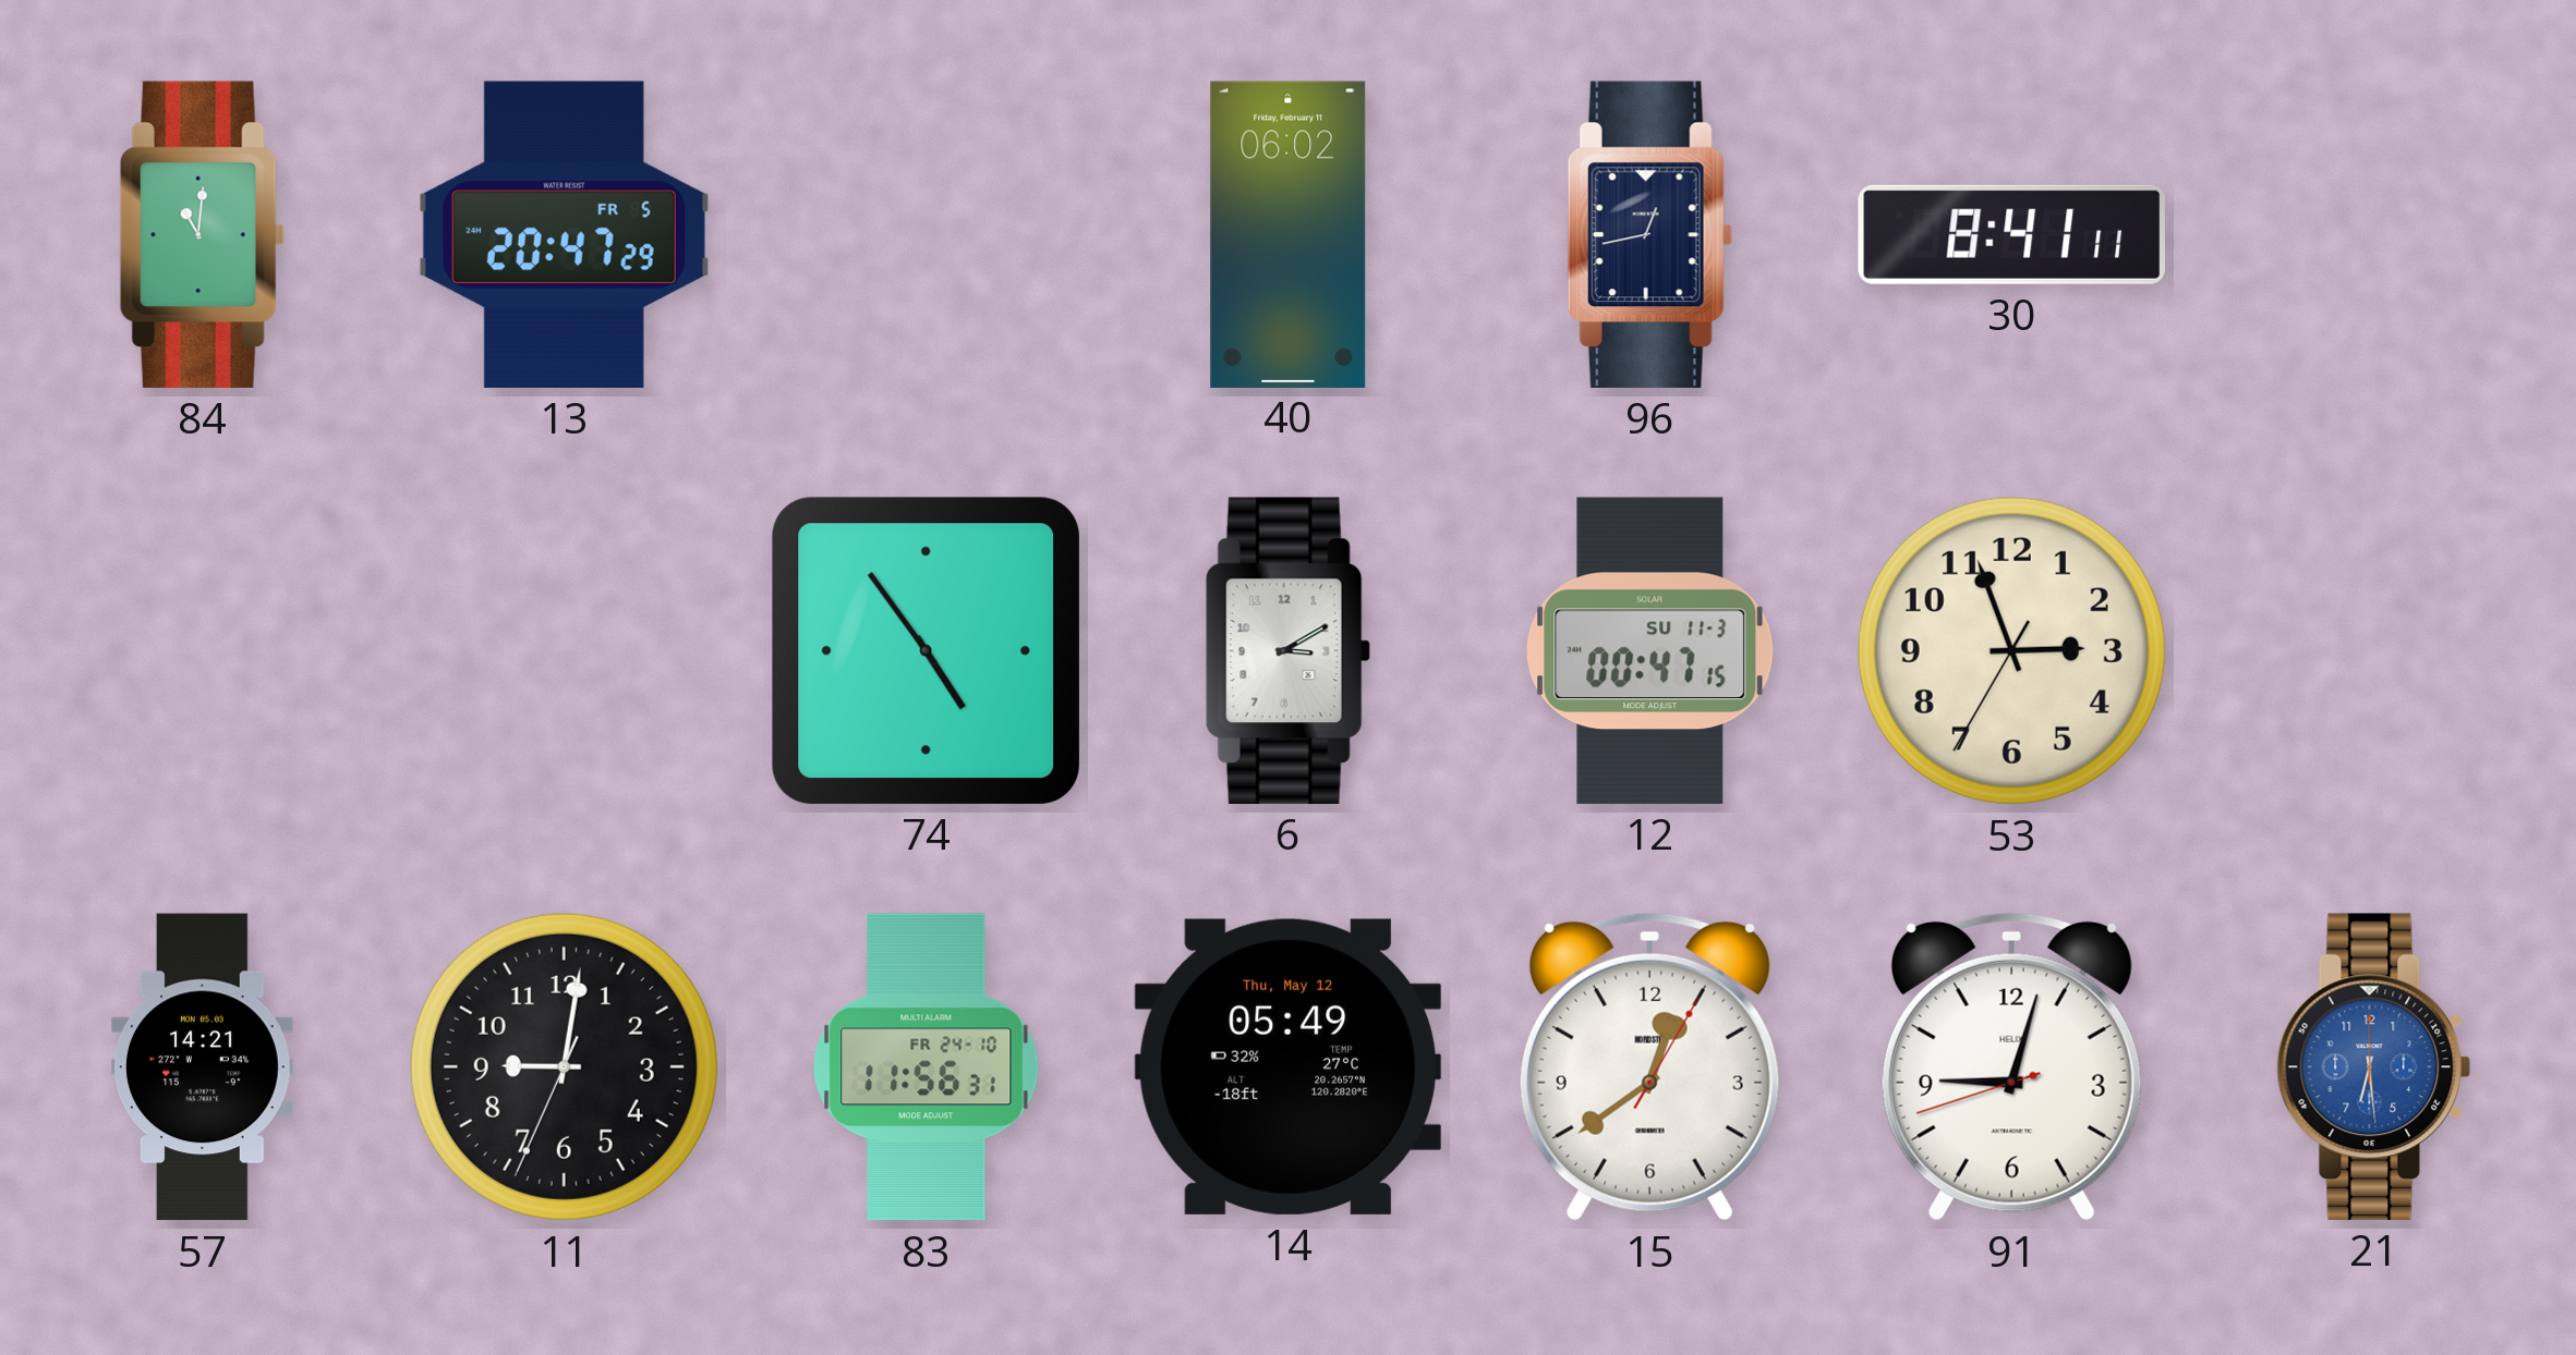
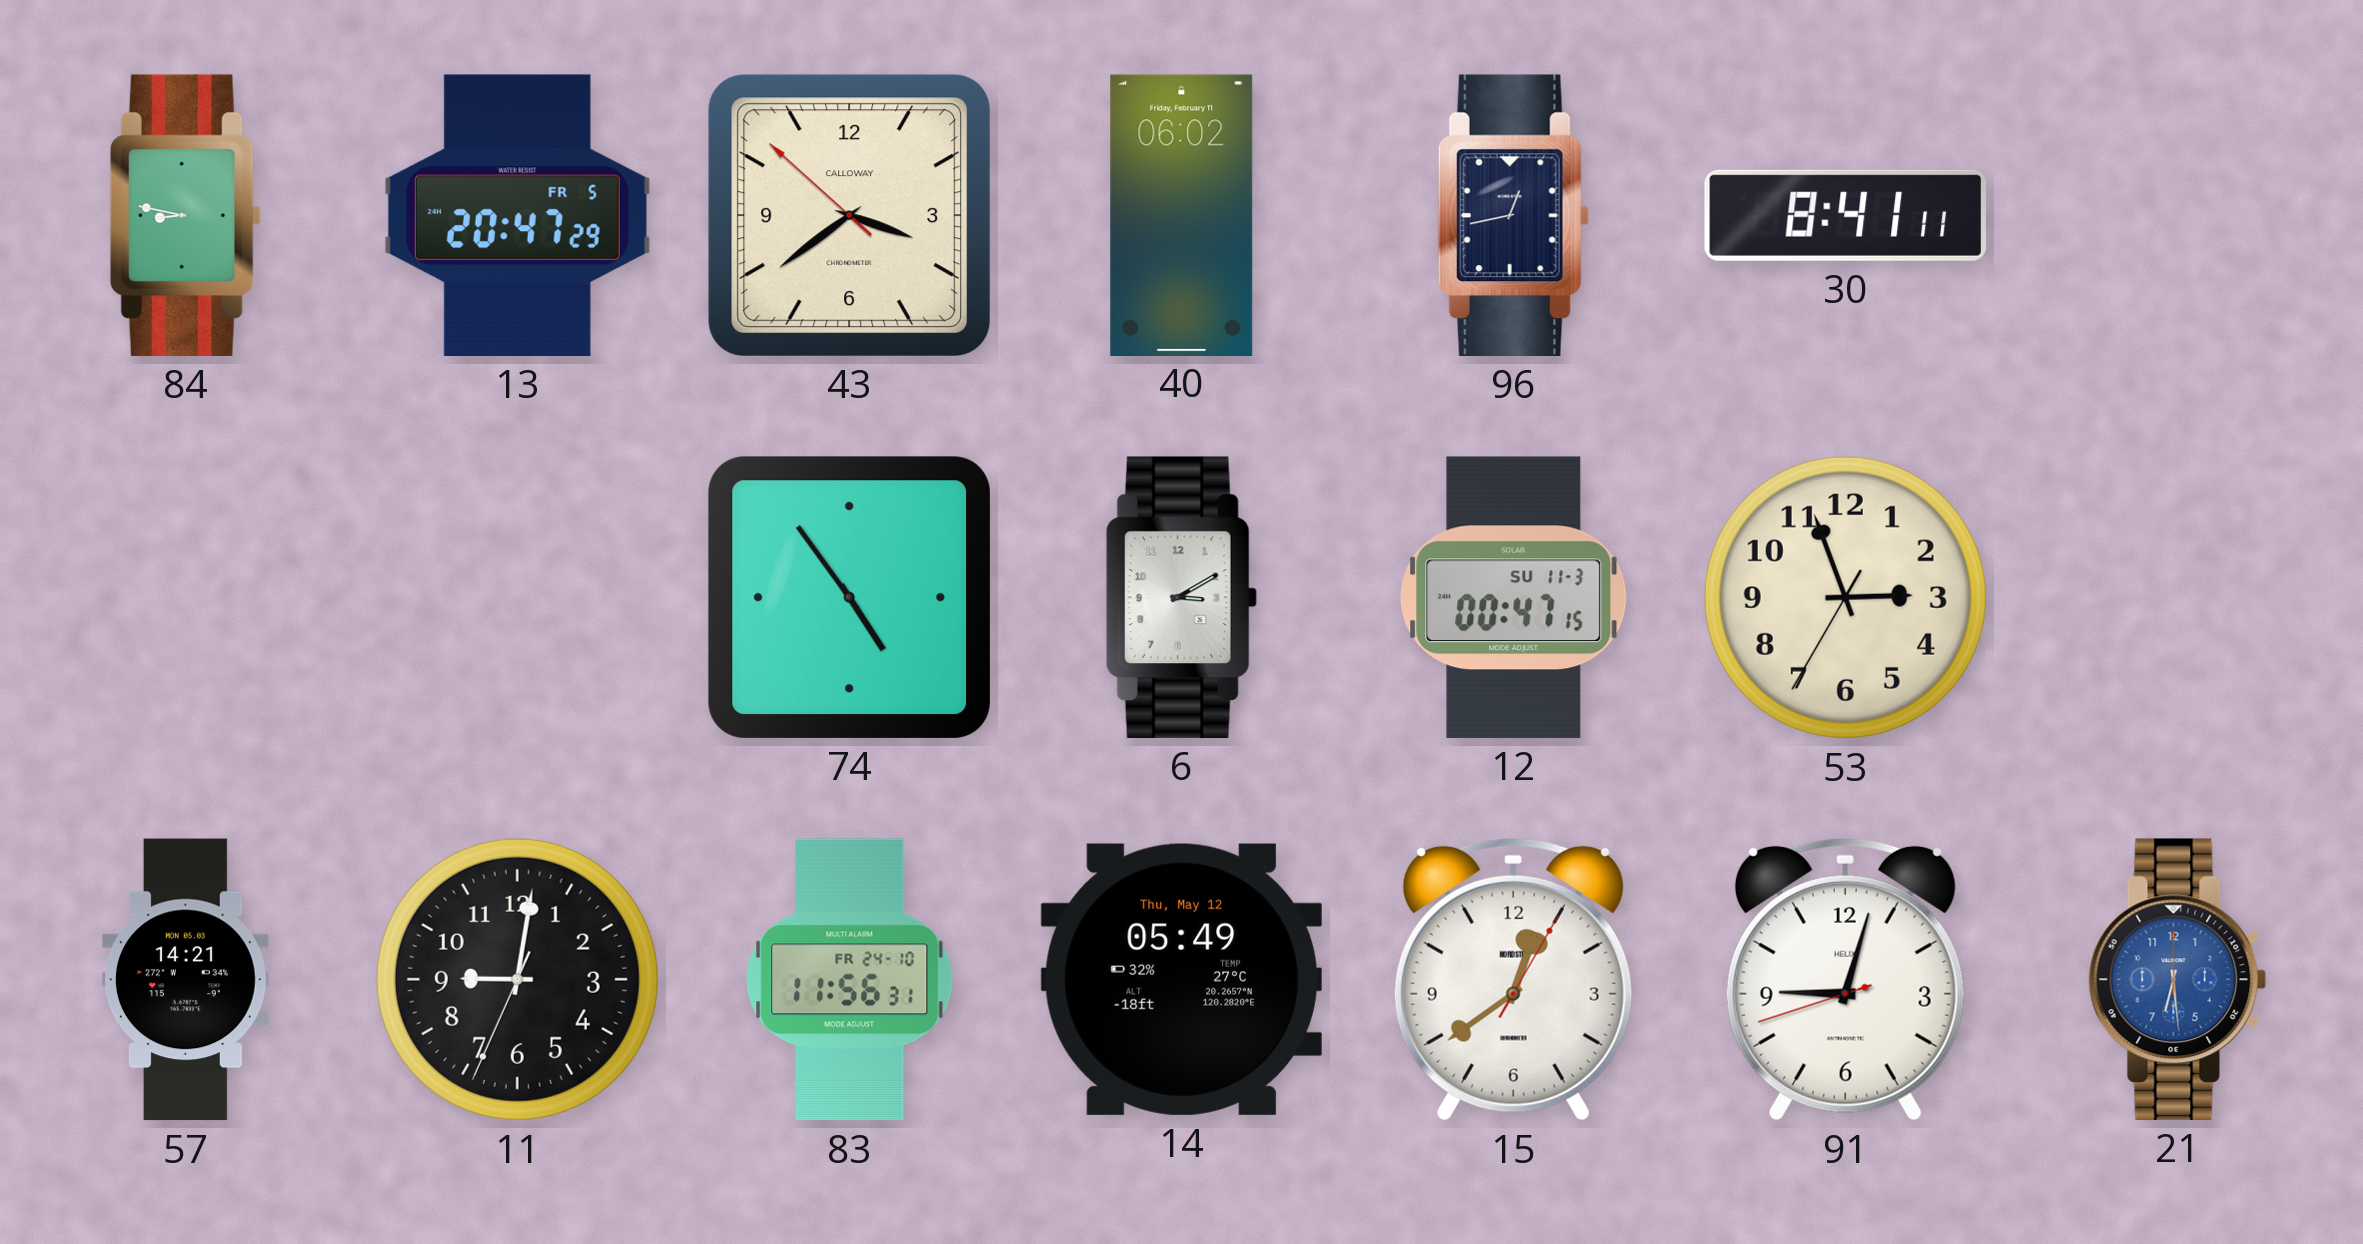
84: 11:01 -> 8:47
43: none -> 3:38
